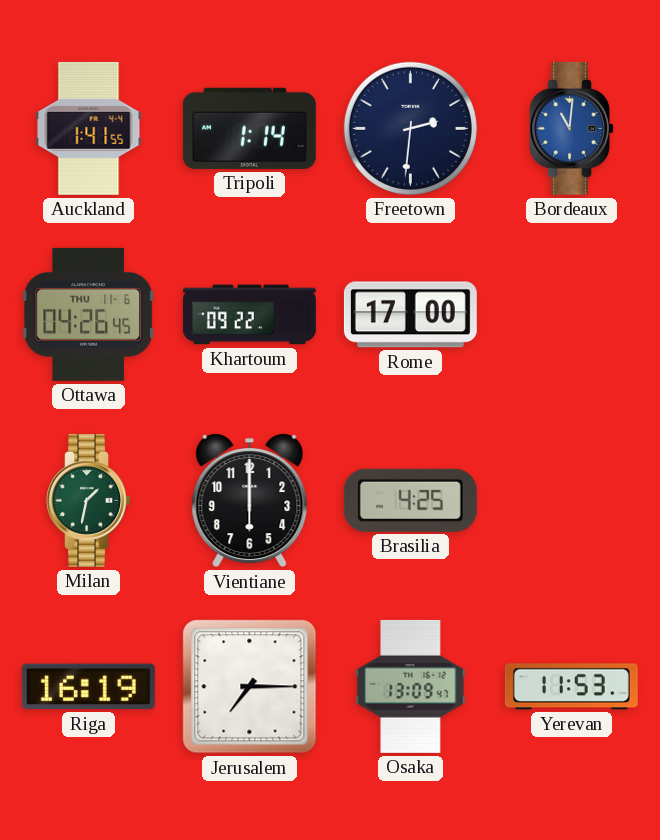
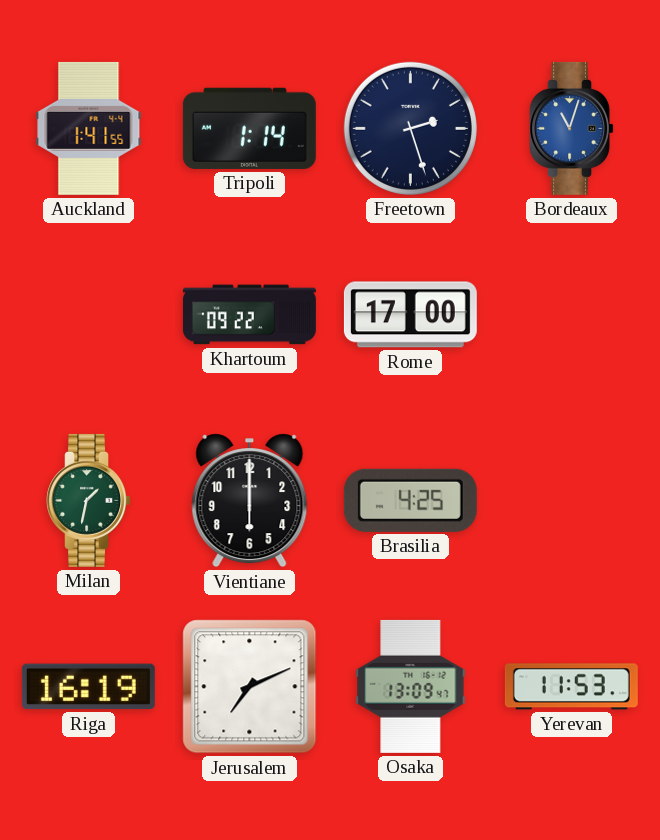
Freetown: 2:31 -> 2:27
Bordeaux: 11:01 -> 11:03
Ottawa: 04:26 -> none
Jerusalem: 7:15 -> 7:11
